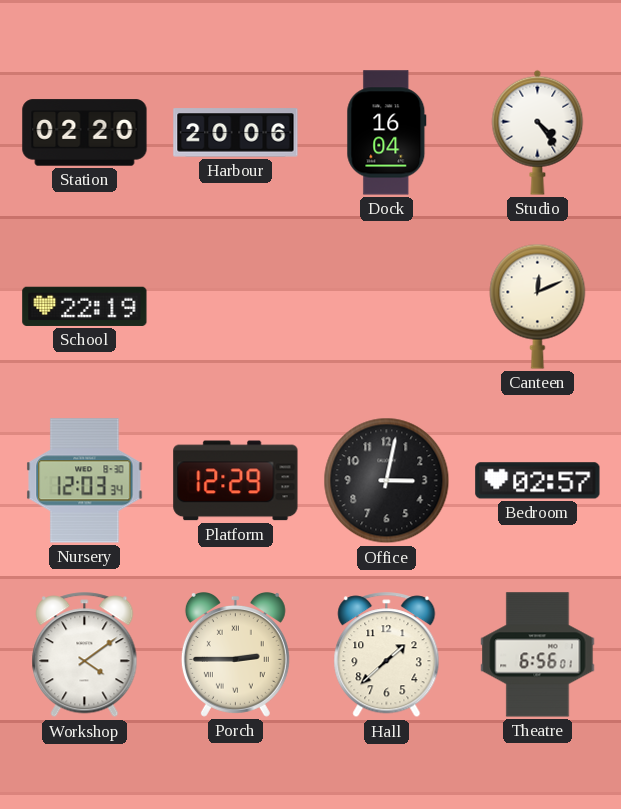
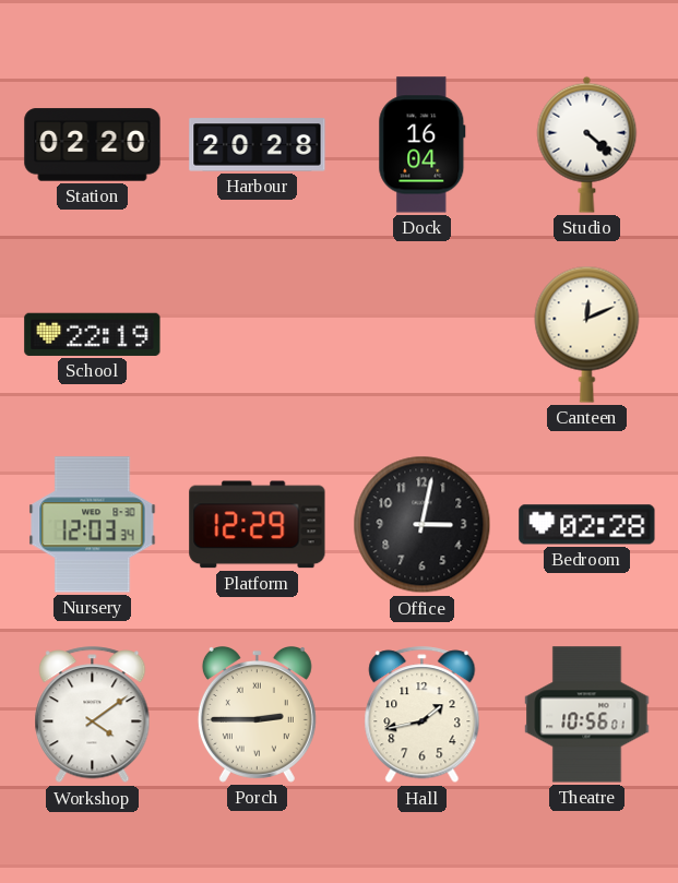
Harbour: 20:06 -> 20:28
Studio: 4:24 -> 4:22
Bedroom: 02:57 -> 02:28
Hall: 1:38 -> 1:43
Theatre: 6:56 -> 10:56
